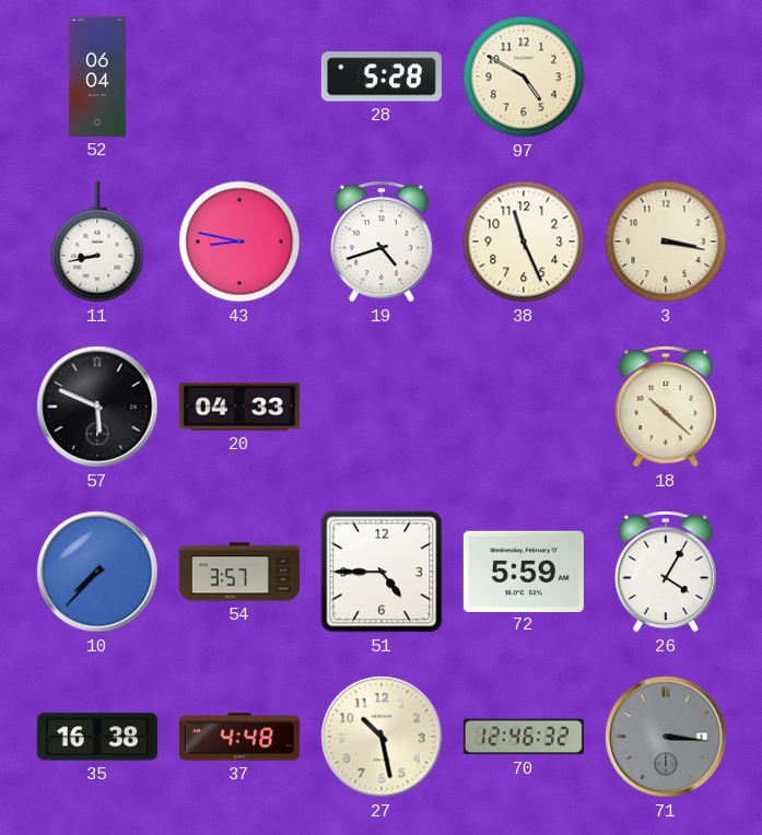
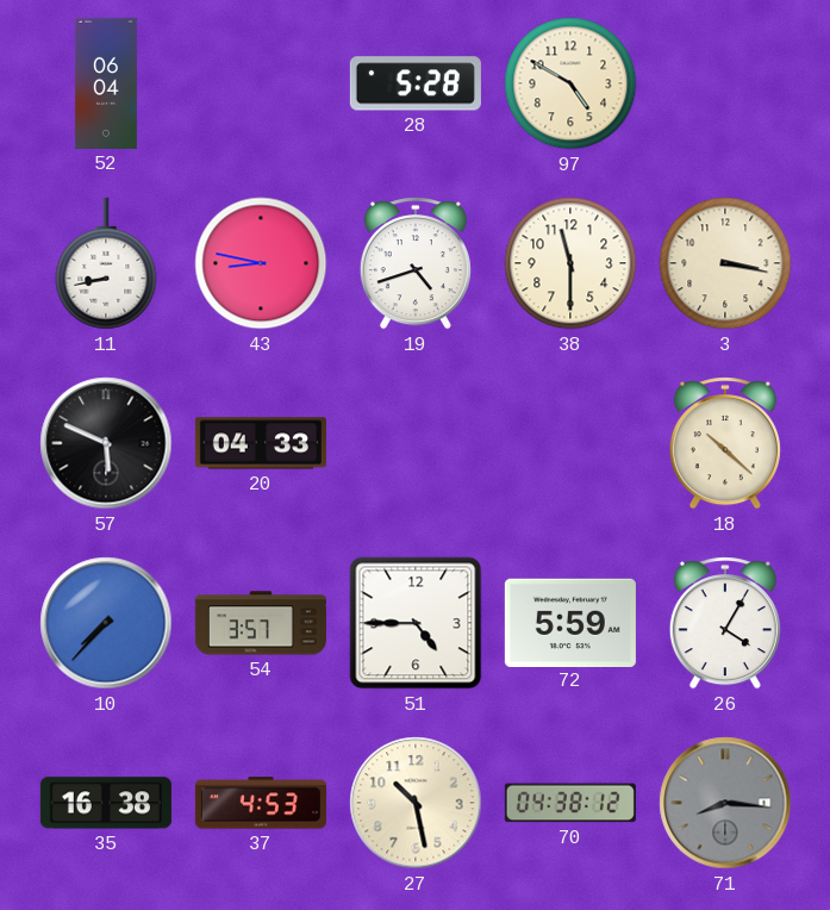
38: 11:26 -> 11:30
37: 4:48 -> 4:53
70: 12:46 -> 04:38
71: 3:16 -> 8:16
